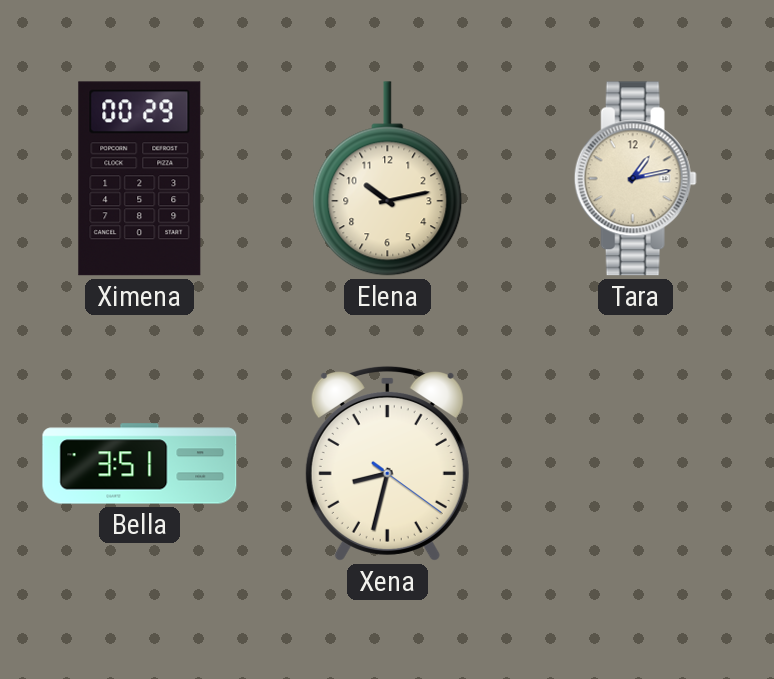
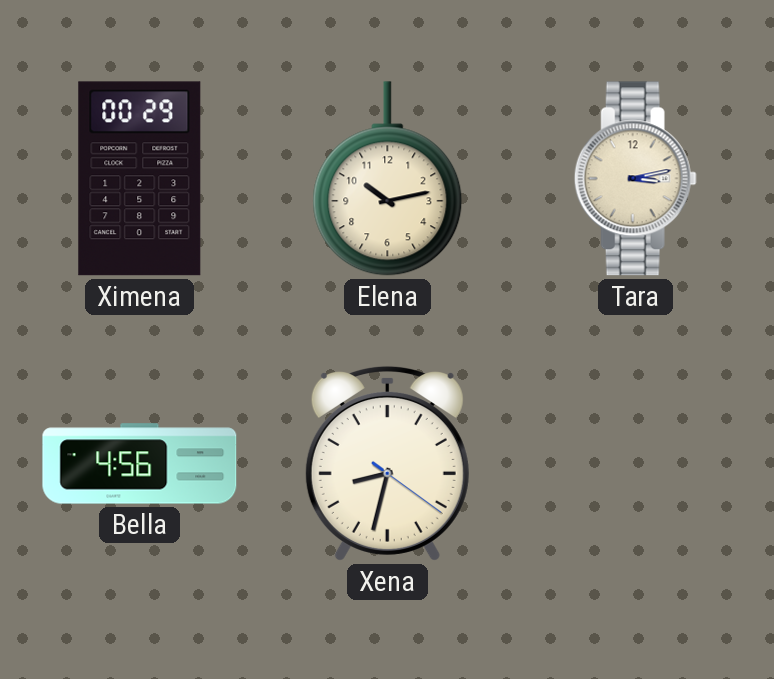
Tara: 1:13 -> 3:13
Bella: 3:51 -> 4:56
